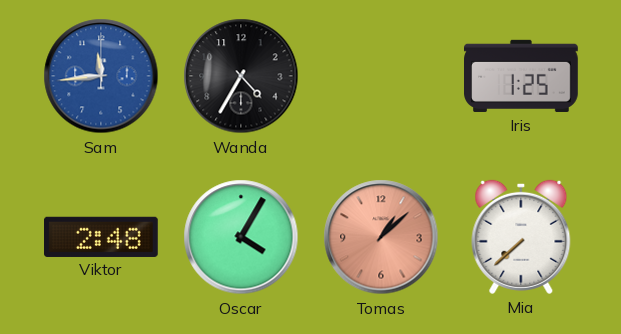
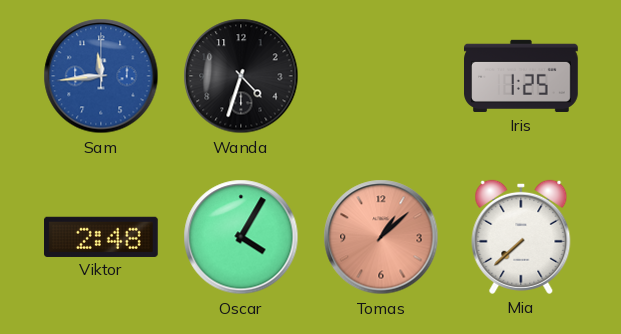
Wanda: 4:35 -> 4:33
